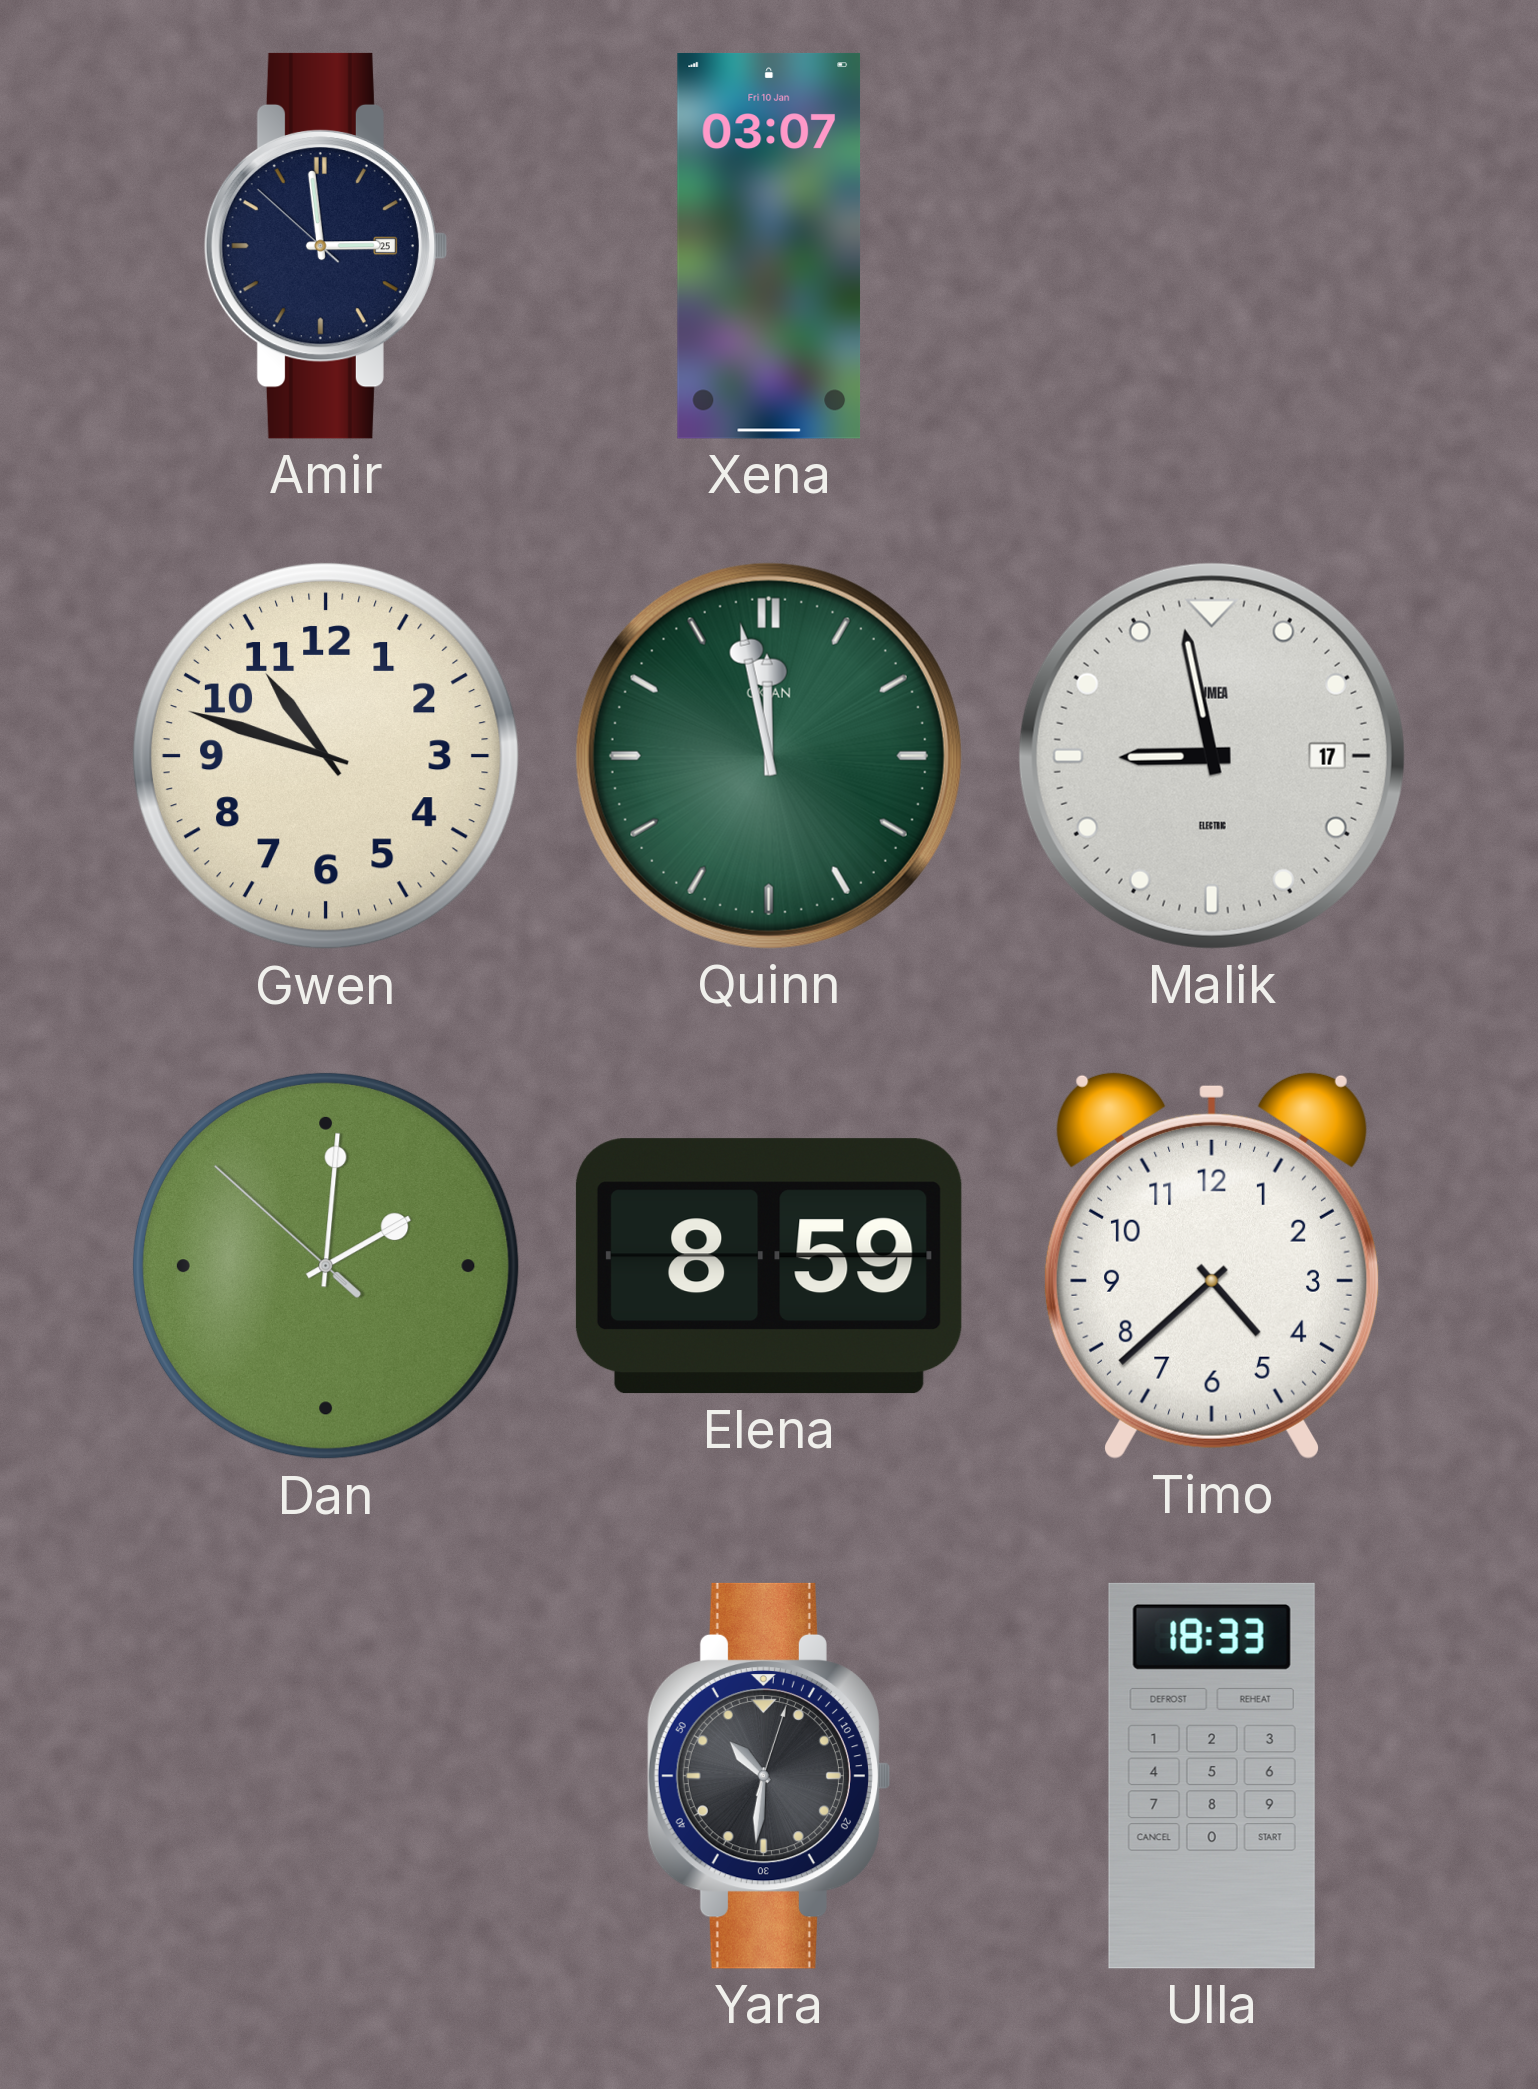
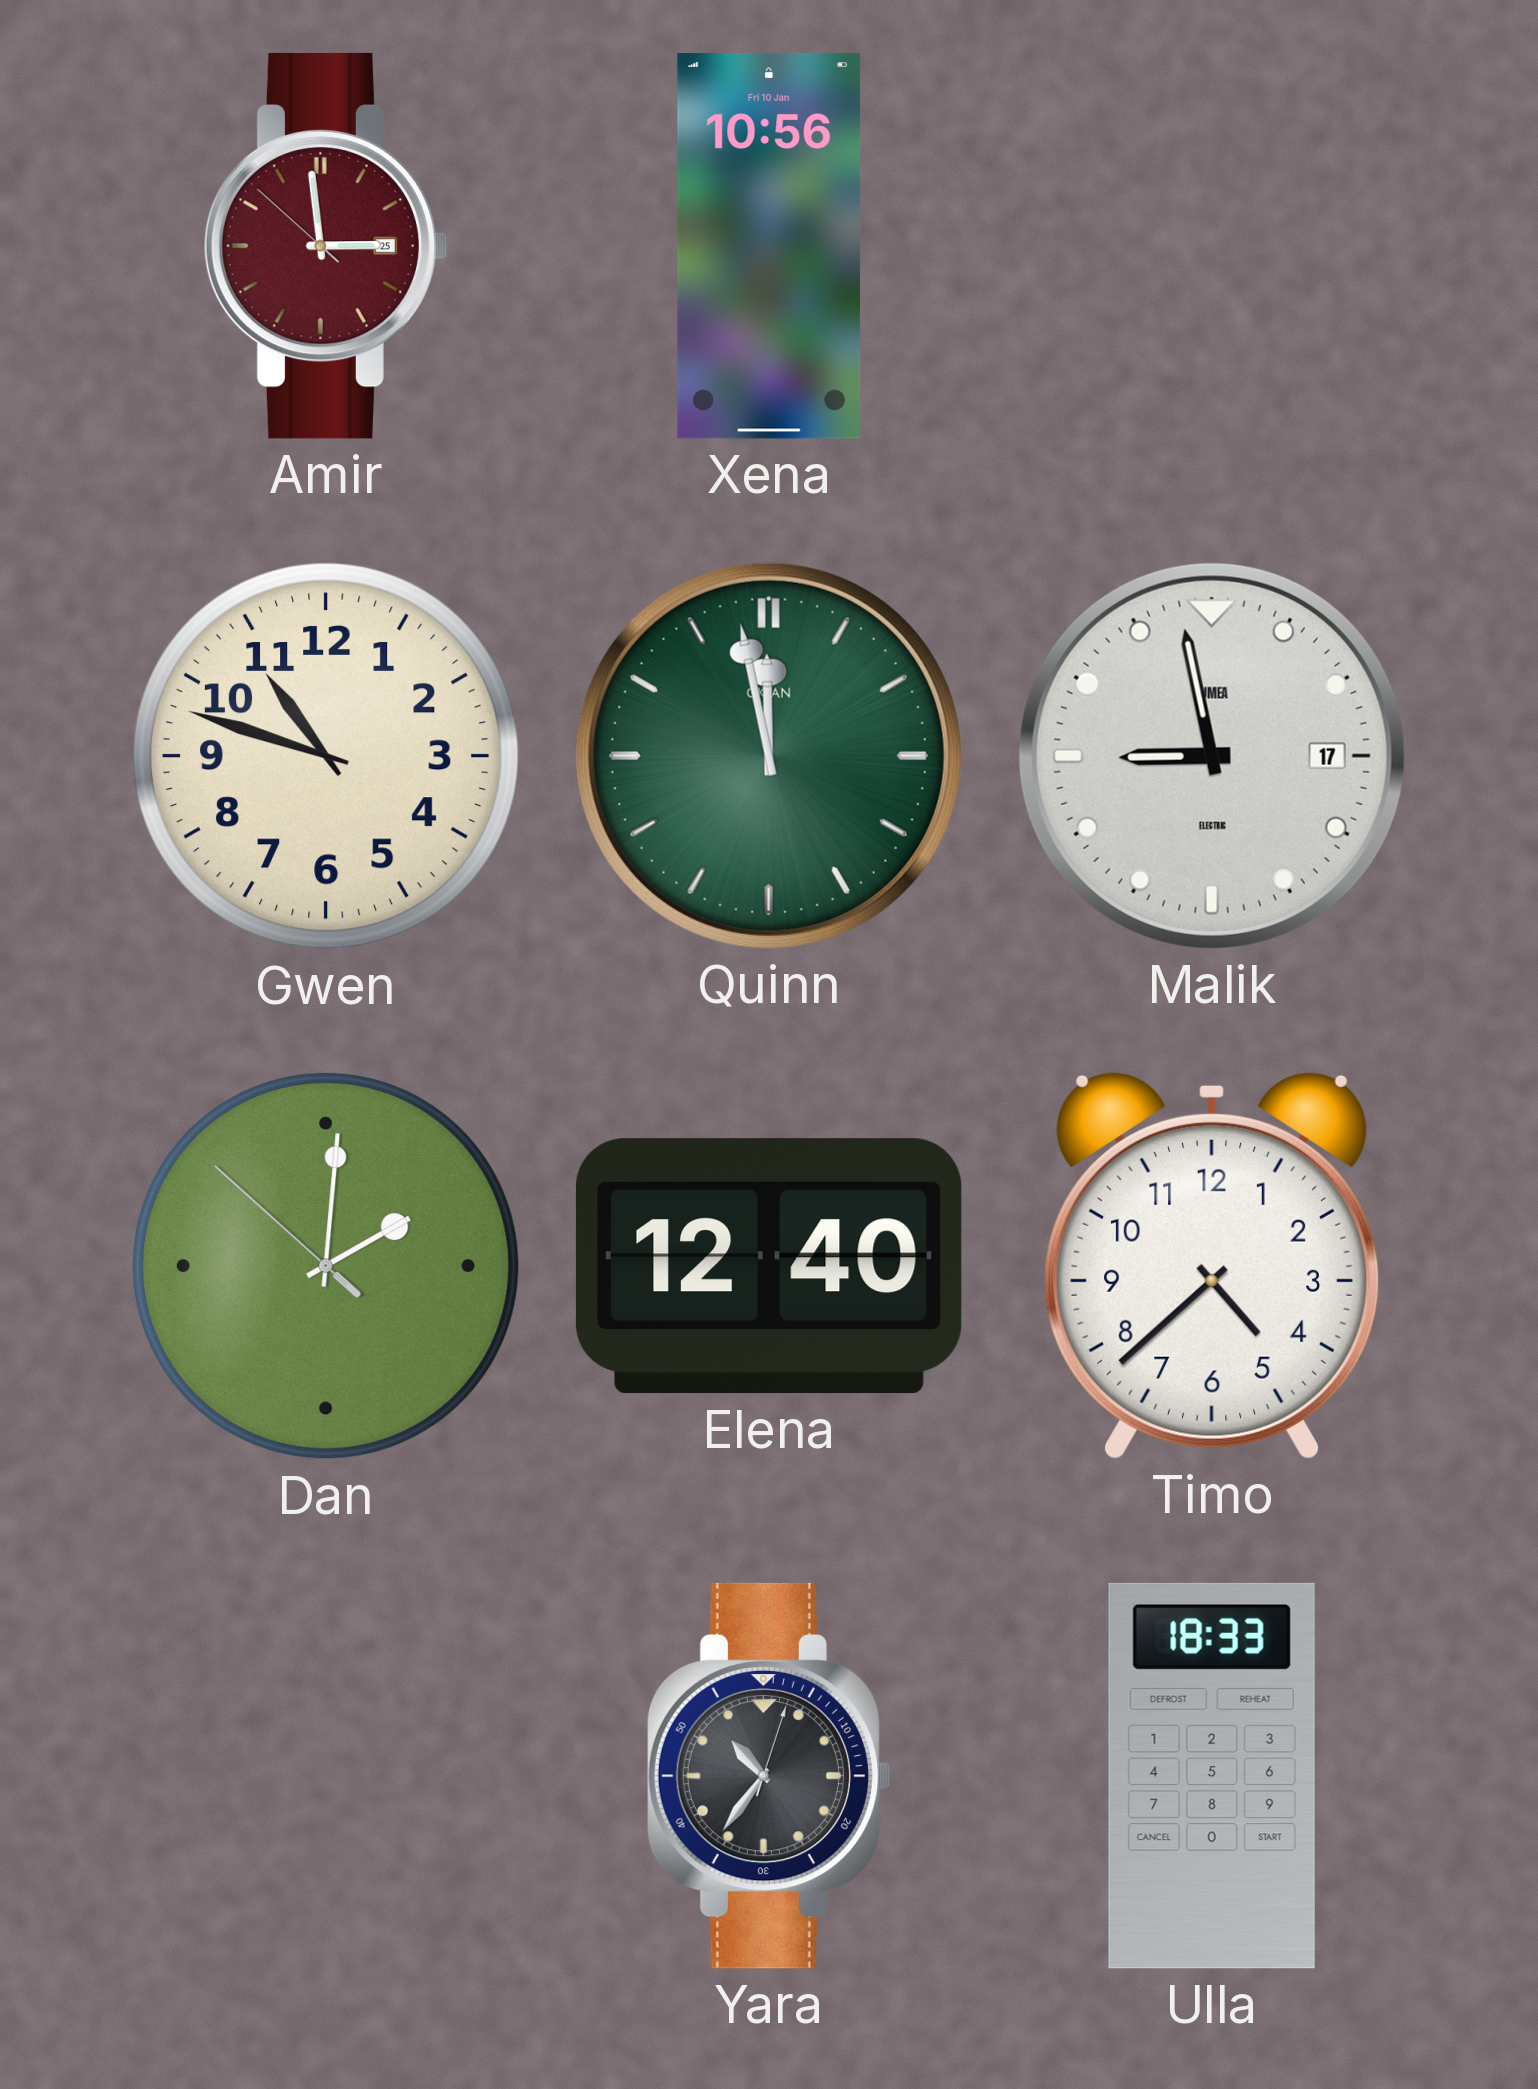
Amir dial: navy -> burgundy
Xena: 03:07 -> 10:56
Elena: 8:59 -> 12:40
Yara: 10:31 -> 10:36
